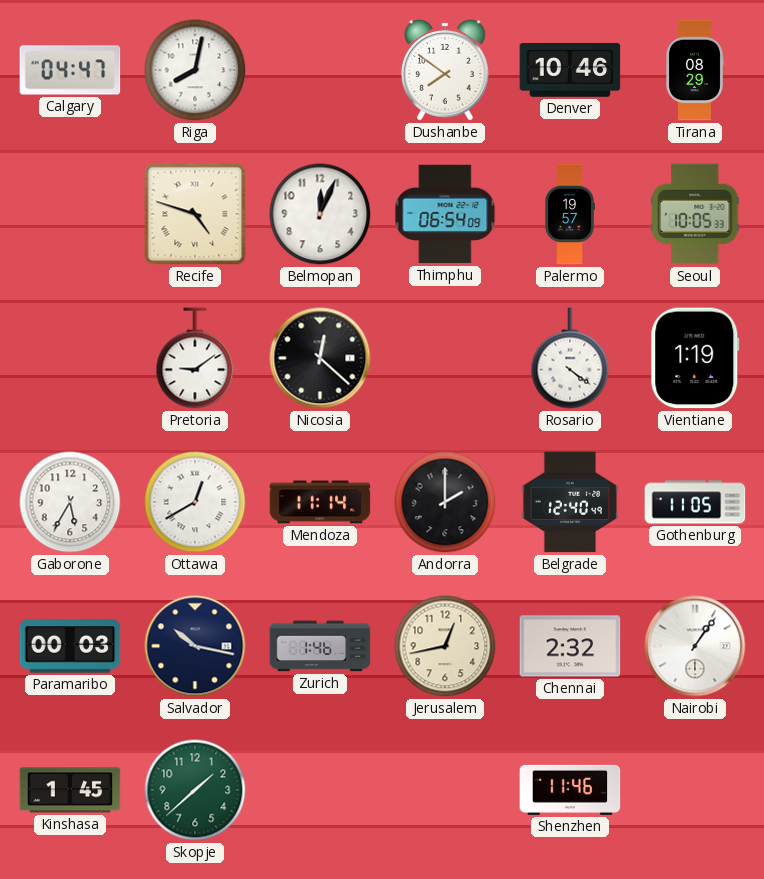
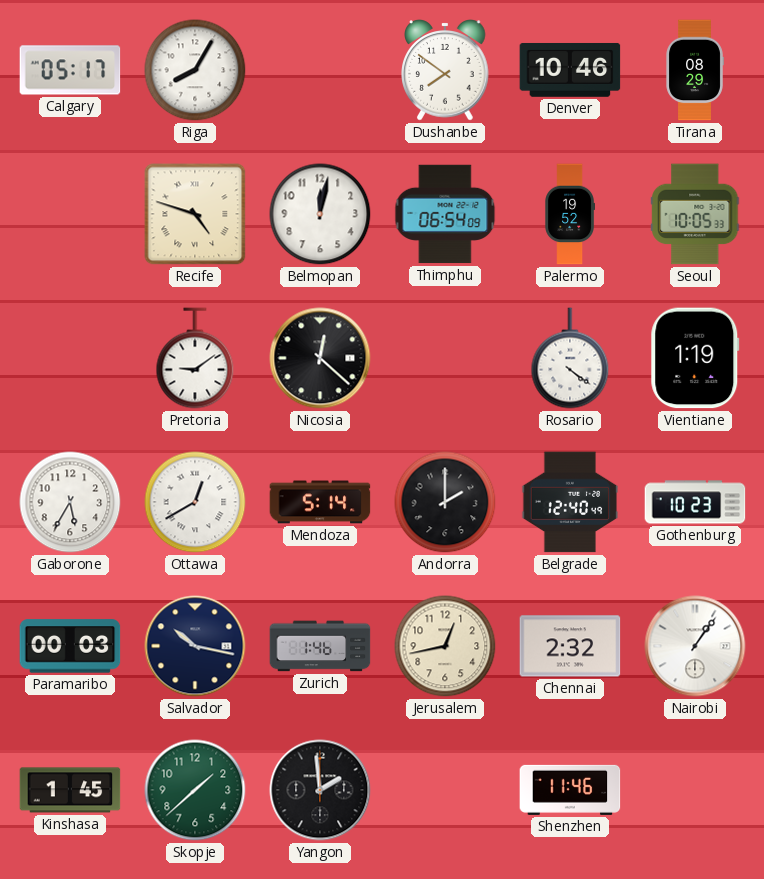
Calgary: 04:47 -> 05:17
Riga: 8:02 -> 8:05
Belmopan: 12:04 -> 12:02
Palermo: 19:57 -> 19:52
Mendoza: 11:14 -> 5:14
Gothenburg: 11:05 -> 10:23
Yangon: none -> 1:59
